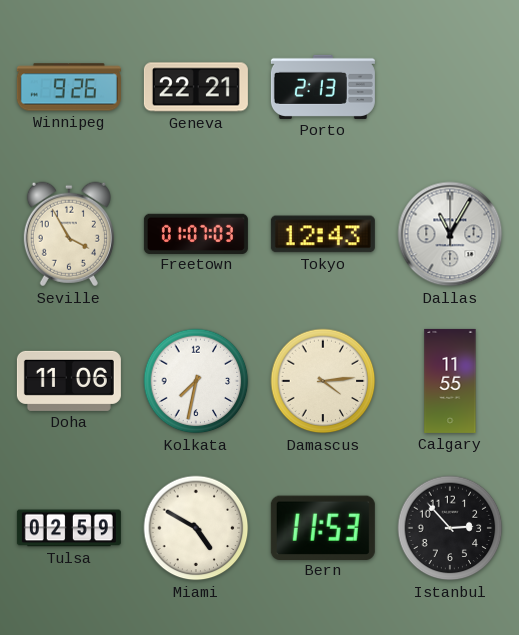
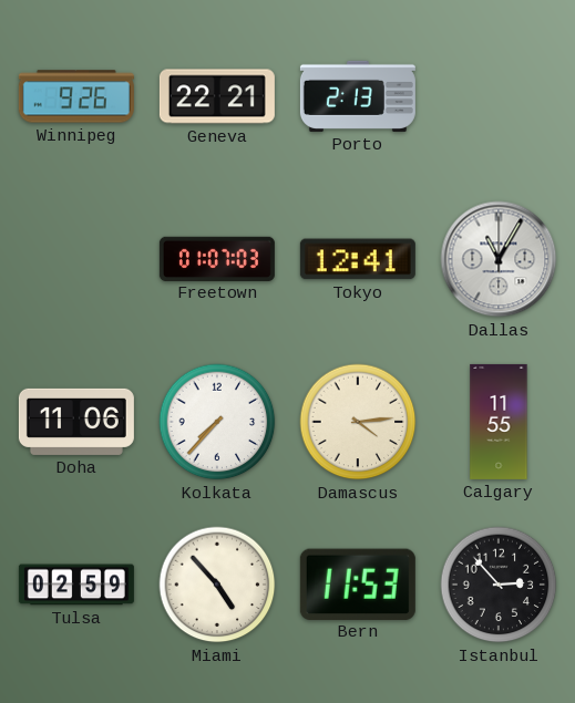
Seville: 3:55 -> none
Tokyo: 12:43 -> 12:41
Kolkata: 7:32 -> 7:37
Miami: 4:50 -> 4:53
